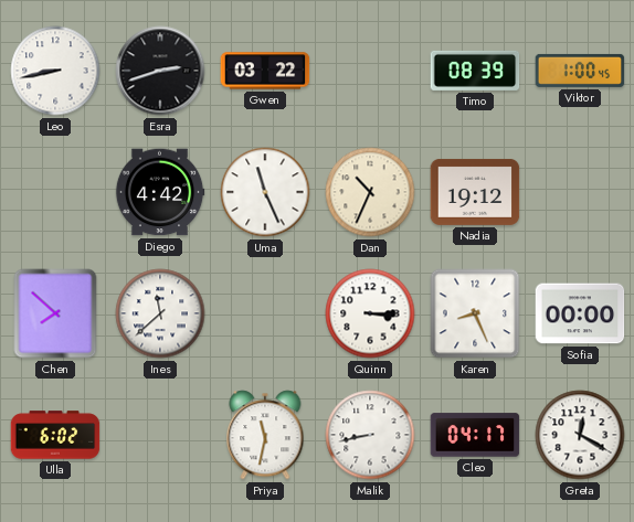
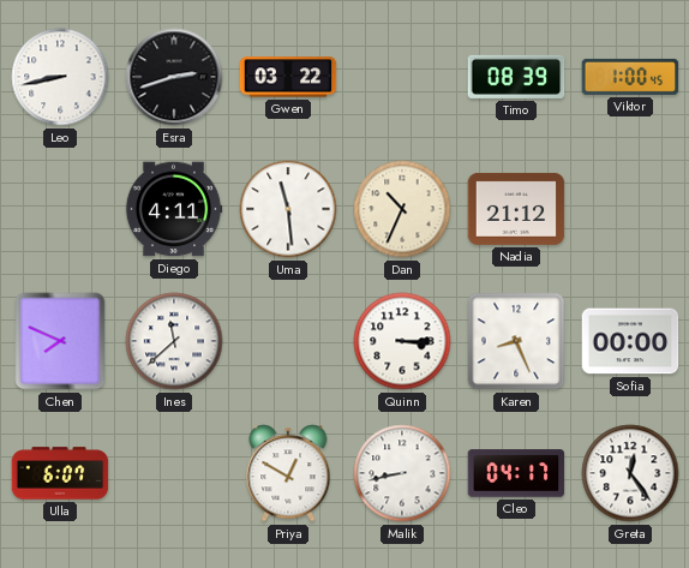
Diego: 4:42 -> 4:11
Uma: 11:26 -> 11:29
Nadia: 19:12 -> 21:12
Chen: 7:52 -> 7:49
Ulla: 6:02 -> 6:07
Priya: 11:32 -> 12:50
Greta: 12:20 -> 12:24
